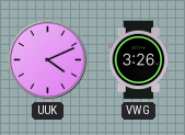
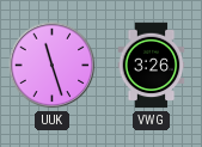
UUK: 4:11 -> 11:27
